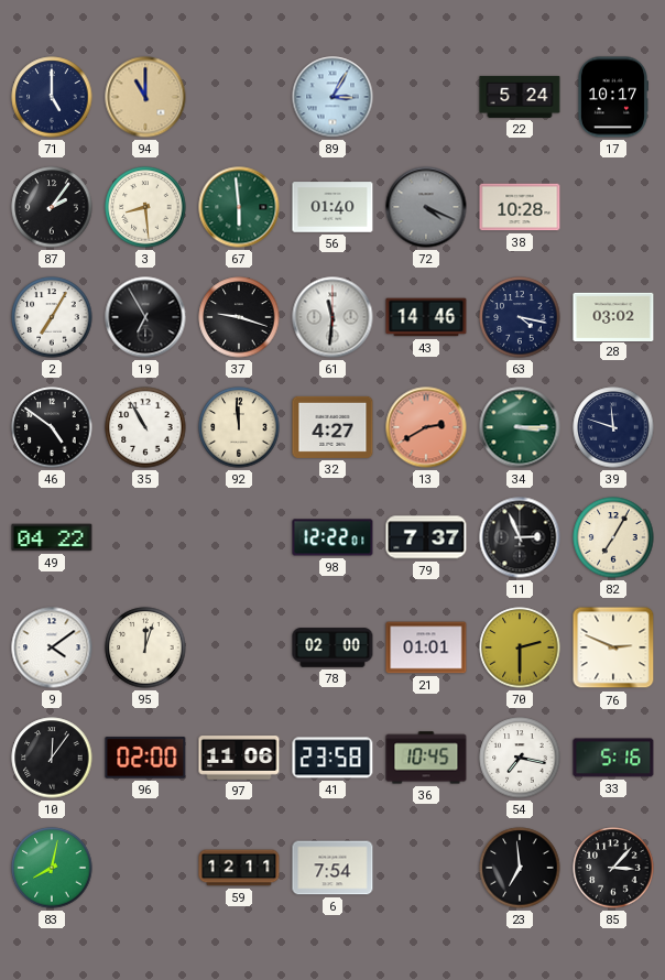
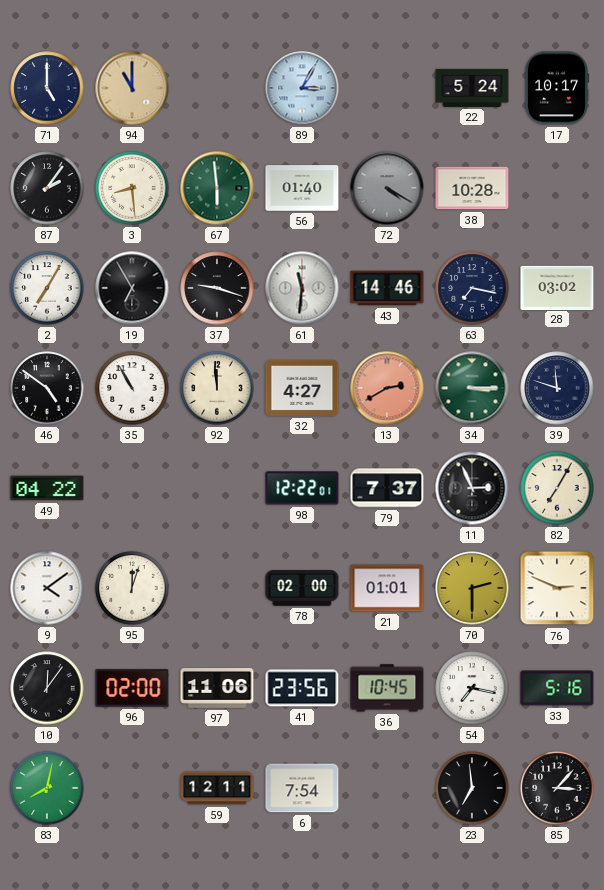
72: 4:19 -> 4:20
63: 4:17 -> 7:17
41: 23:58 -> 23:56
